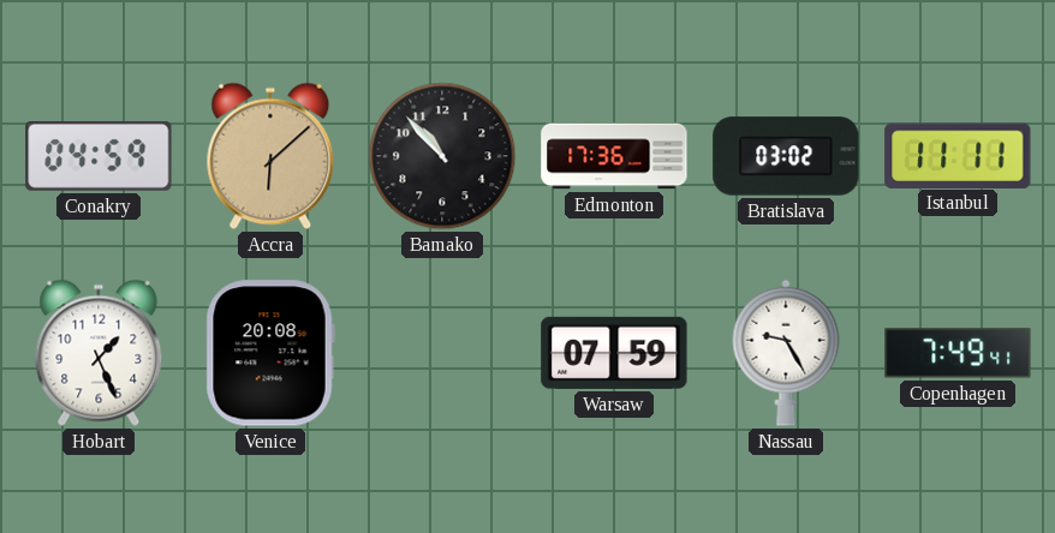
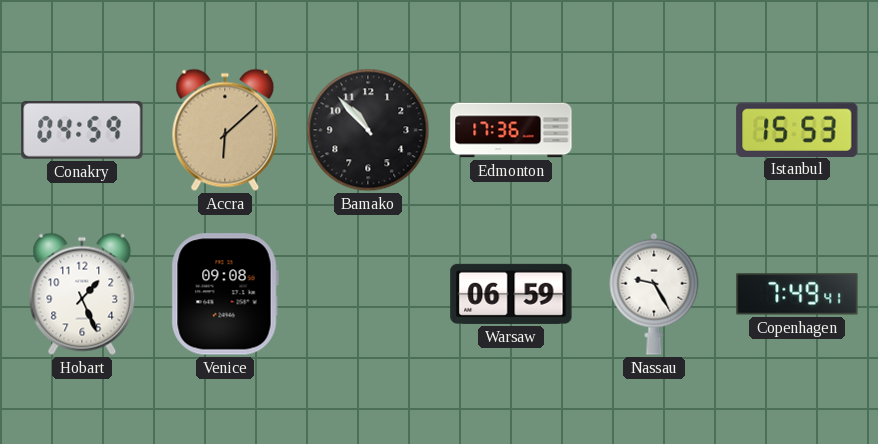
Bratislava: 03:02 -> none
Istanbul: 11:11 -> 15:53
Venice: 20:08 -> 09:08
Warsaw: 07:59 -> 06:59
